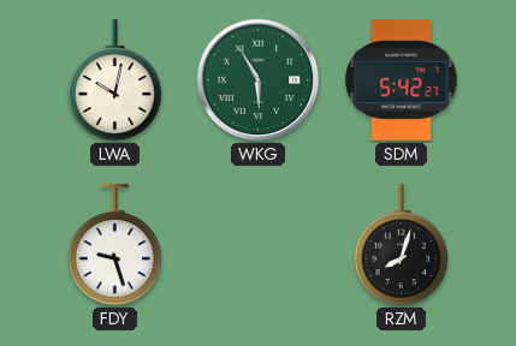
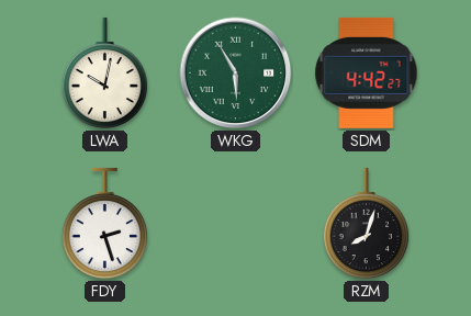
SDM: 5:42 -> 4:42
FDY: 9:27 -> 2:27
